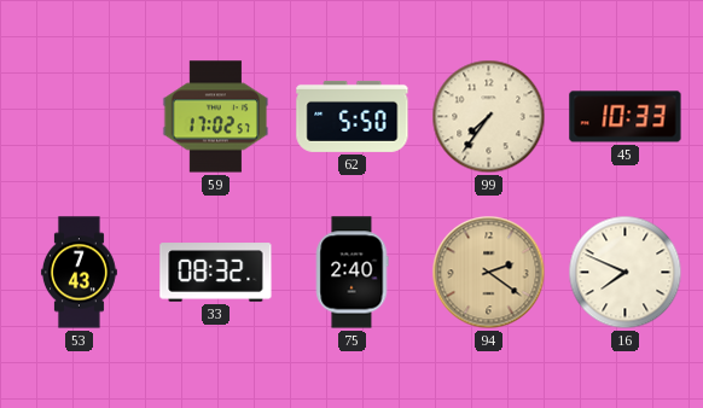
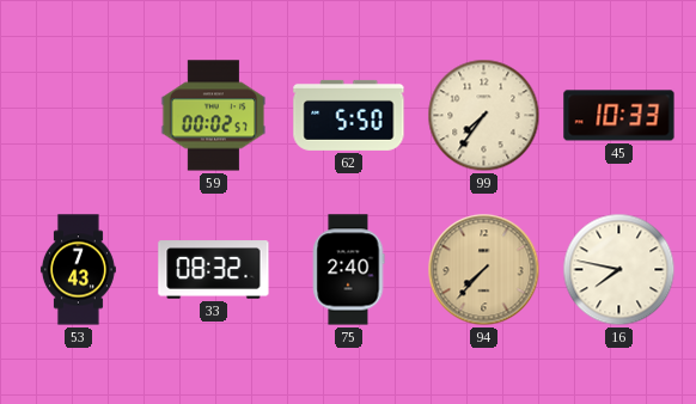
59: 17:02 -> 00:02
94: 2:21 -> 7:37
16: 7:49 -> 7:47
